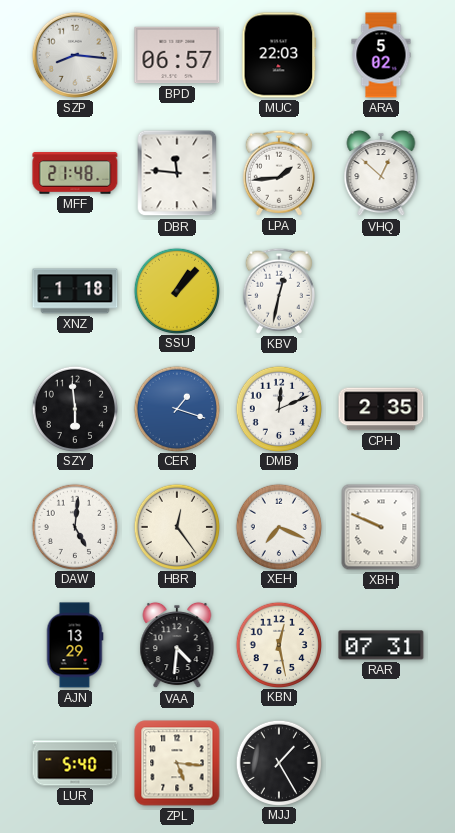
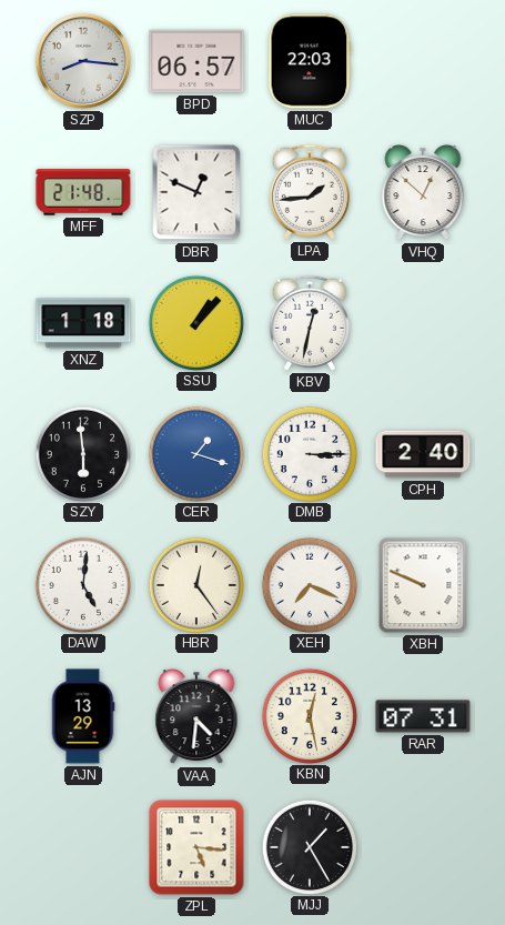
ARA: 5:02 -> none
DBR: 11:46 -> 12:49
DMB: 12:11 -> 3:15
CPH: 2:35 -> 2:40
LUR: 5:40 -> none
